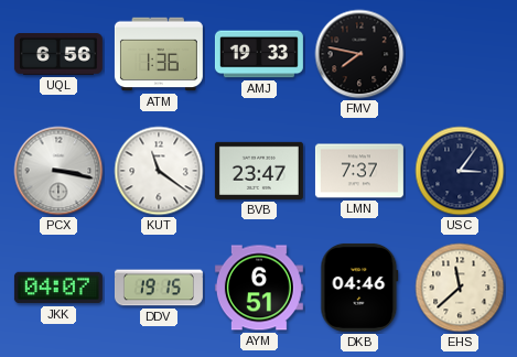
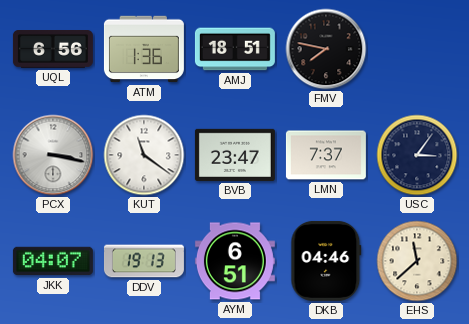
AMJ: 19:33 -> 18:51
DDV: 19:15 -> 19:13
